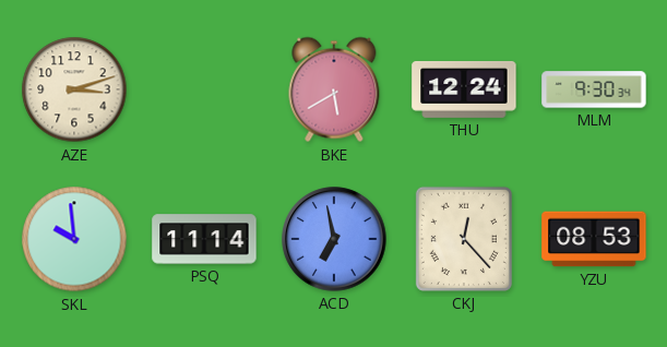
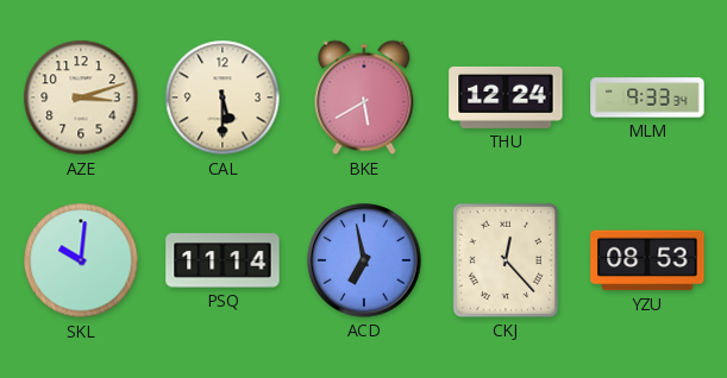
CAL: none -> 5:30
MLM: 9:30 -> 9:33
SKL: 9:59 -> 10:01
